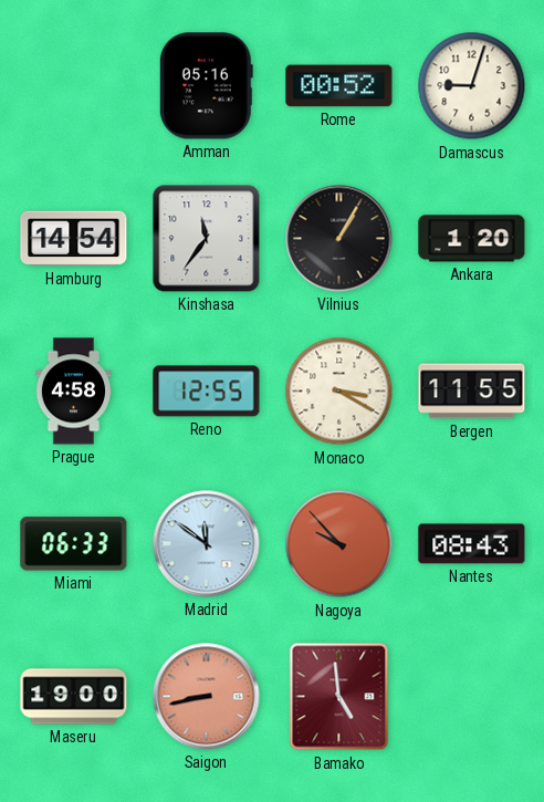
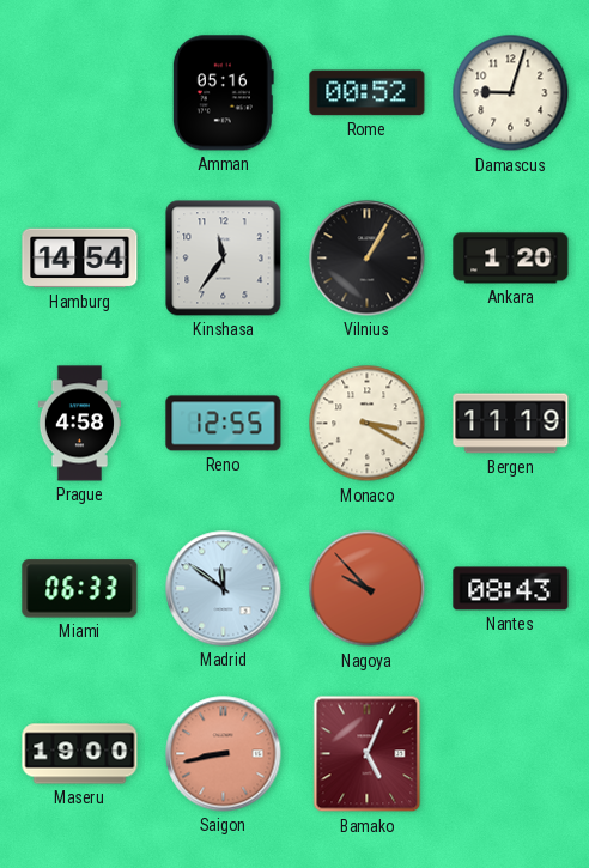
Bergen: 11:55 -> 11:19
Bamako: 4:59 -> 5:04
